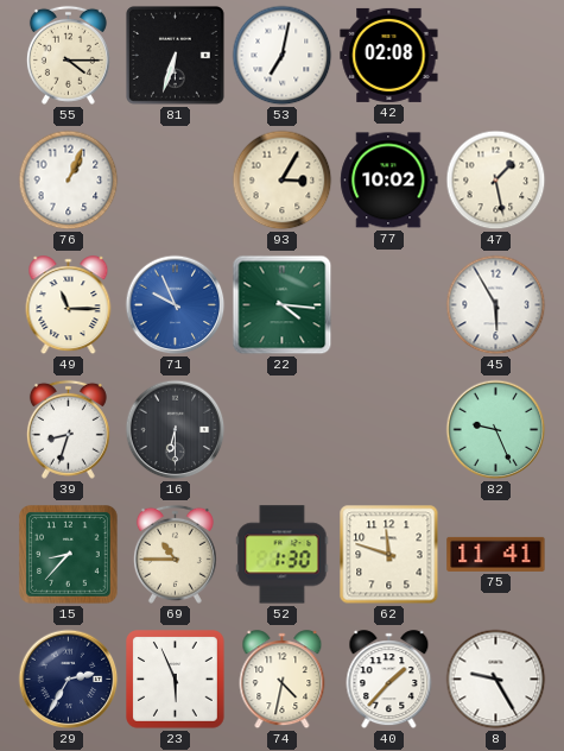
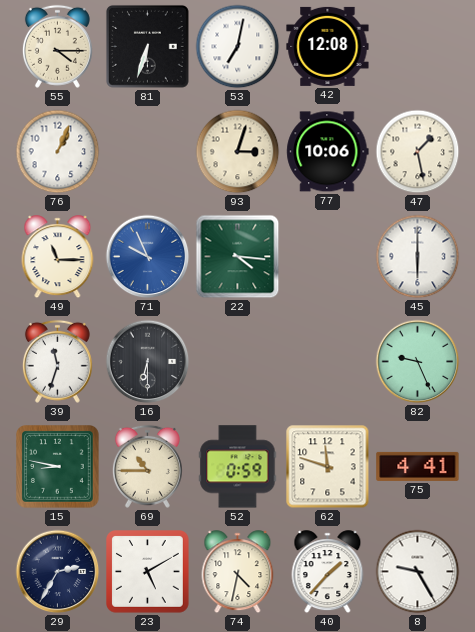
42: 02:08 -> 12:08
93: 3:05 -> 3:03
77: 10:02 -> 10:06
45: 5:55 -> 6:00
39: 8:33 -> 11:33
15: 8:37 -> 8:47
52: 1:30 -> 0:59
75: 11:41 -> 4:41
23: 5:56 -> 5:10
